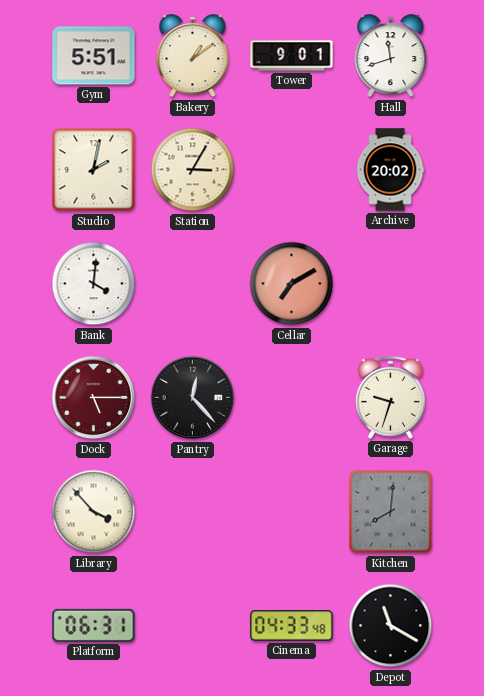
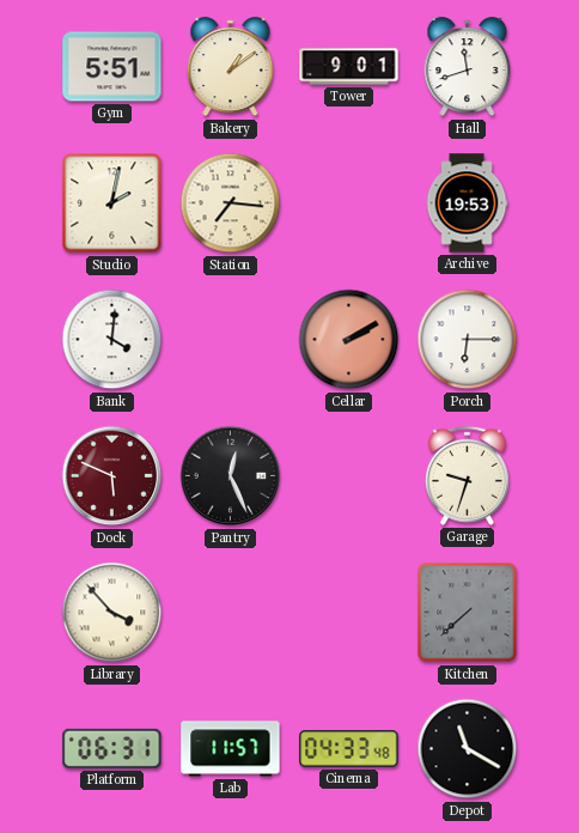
Station: 3:05 -> 7:16
Archive: 20:02 -> 19:53
Cellar: 7:10 -> 2:10
Porch: none -> 6:15
Dock: 5:15 -> 5:49
Pantry: 12:23 -> 12:26
Kitchen: 8:01 -> 7:38
Lab: none -> 11:57
